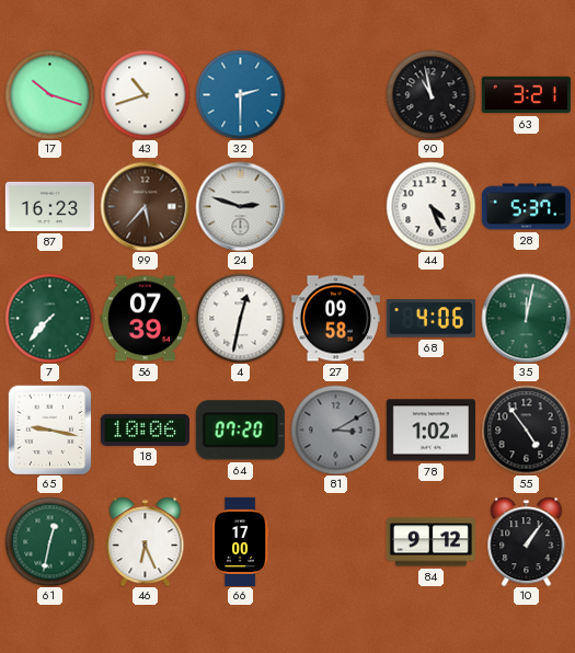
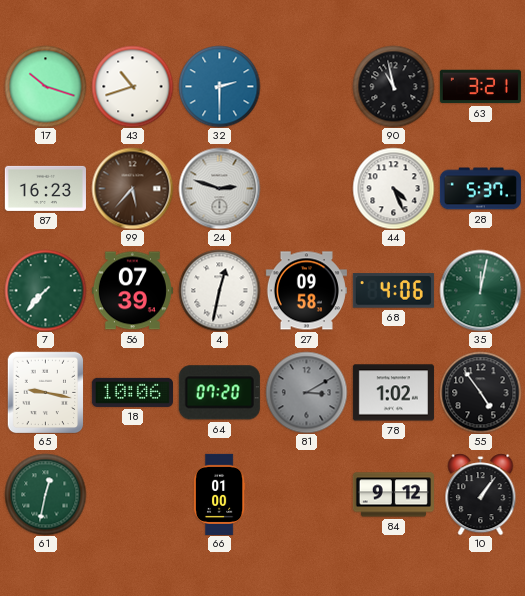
46: 6:26 -> none
66: 17:00 -> 01:00
